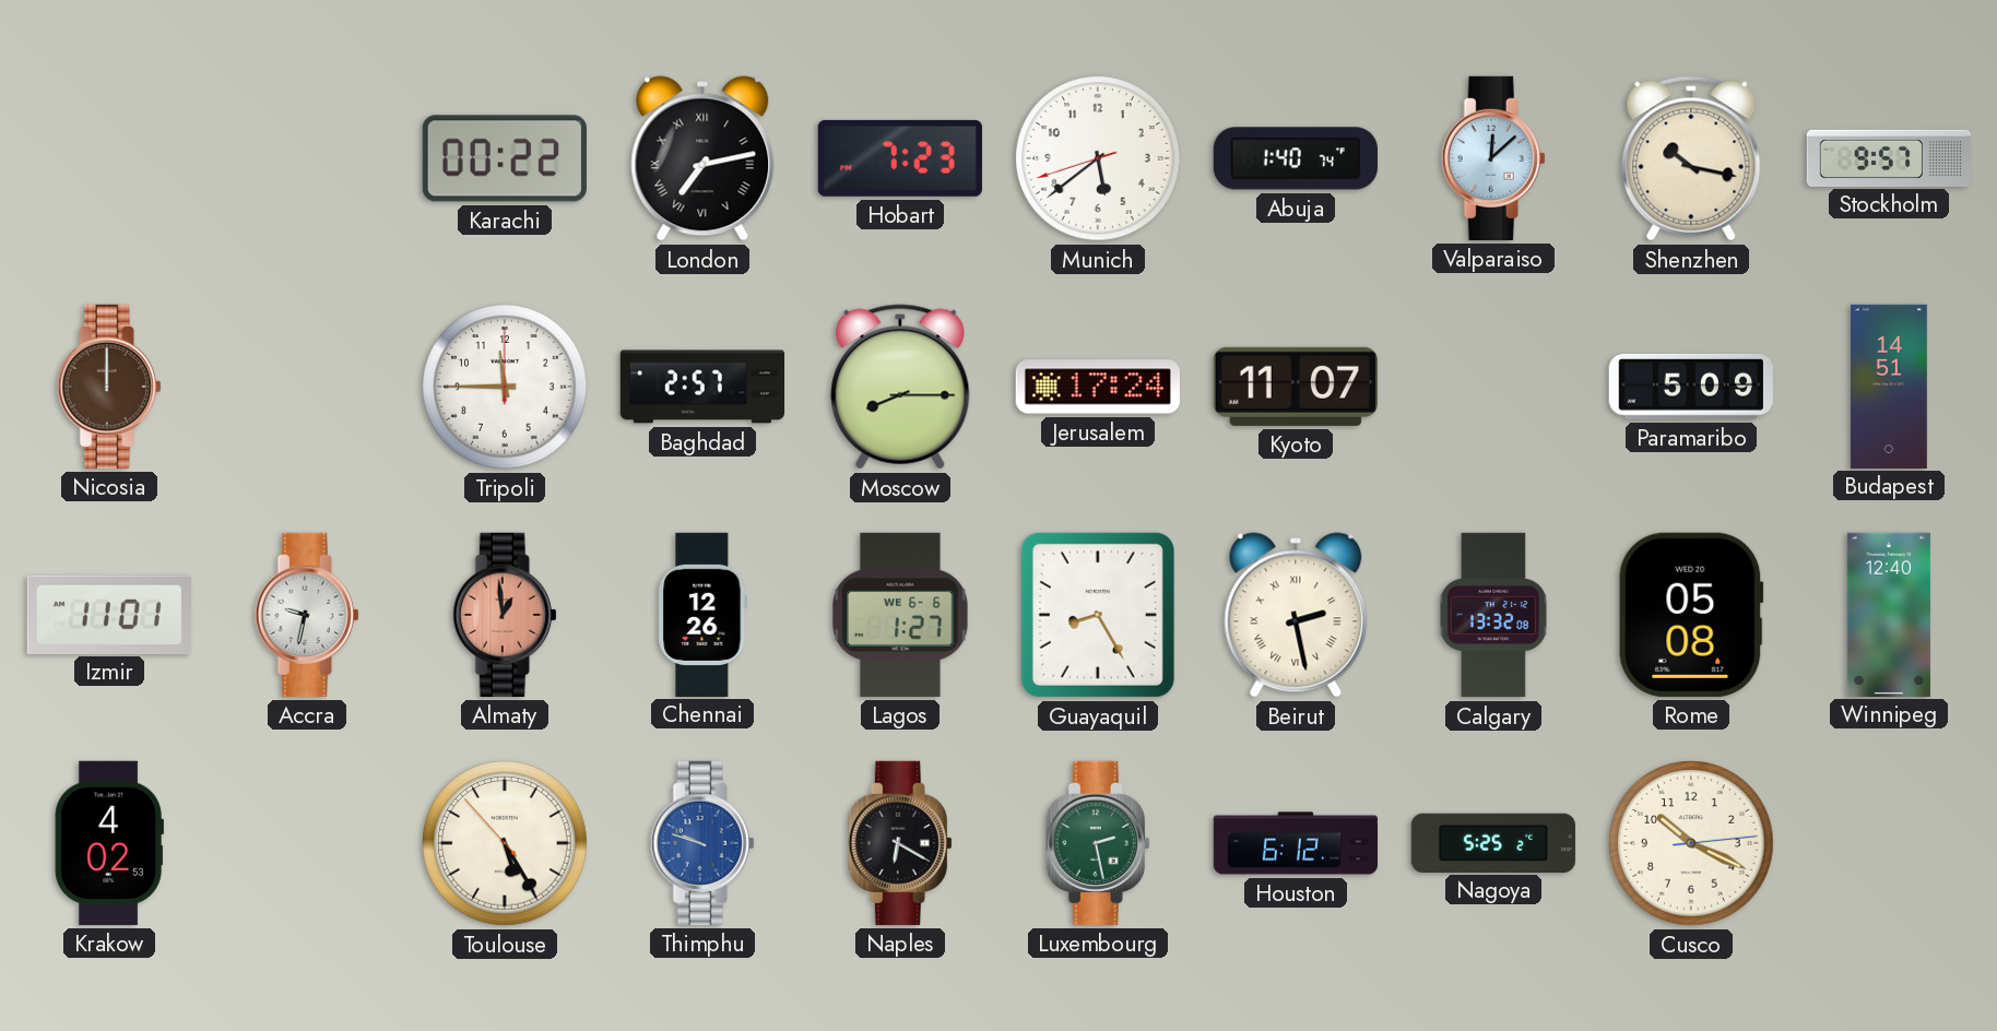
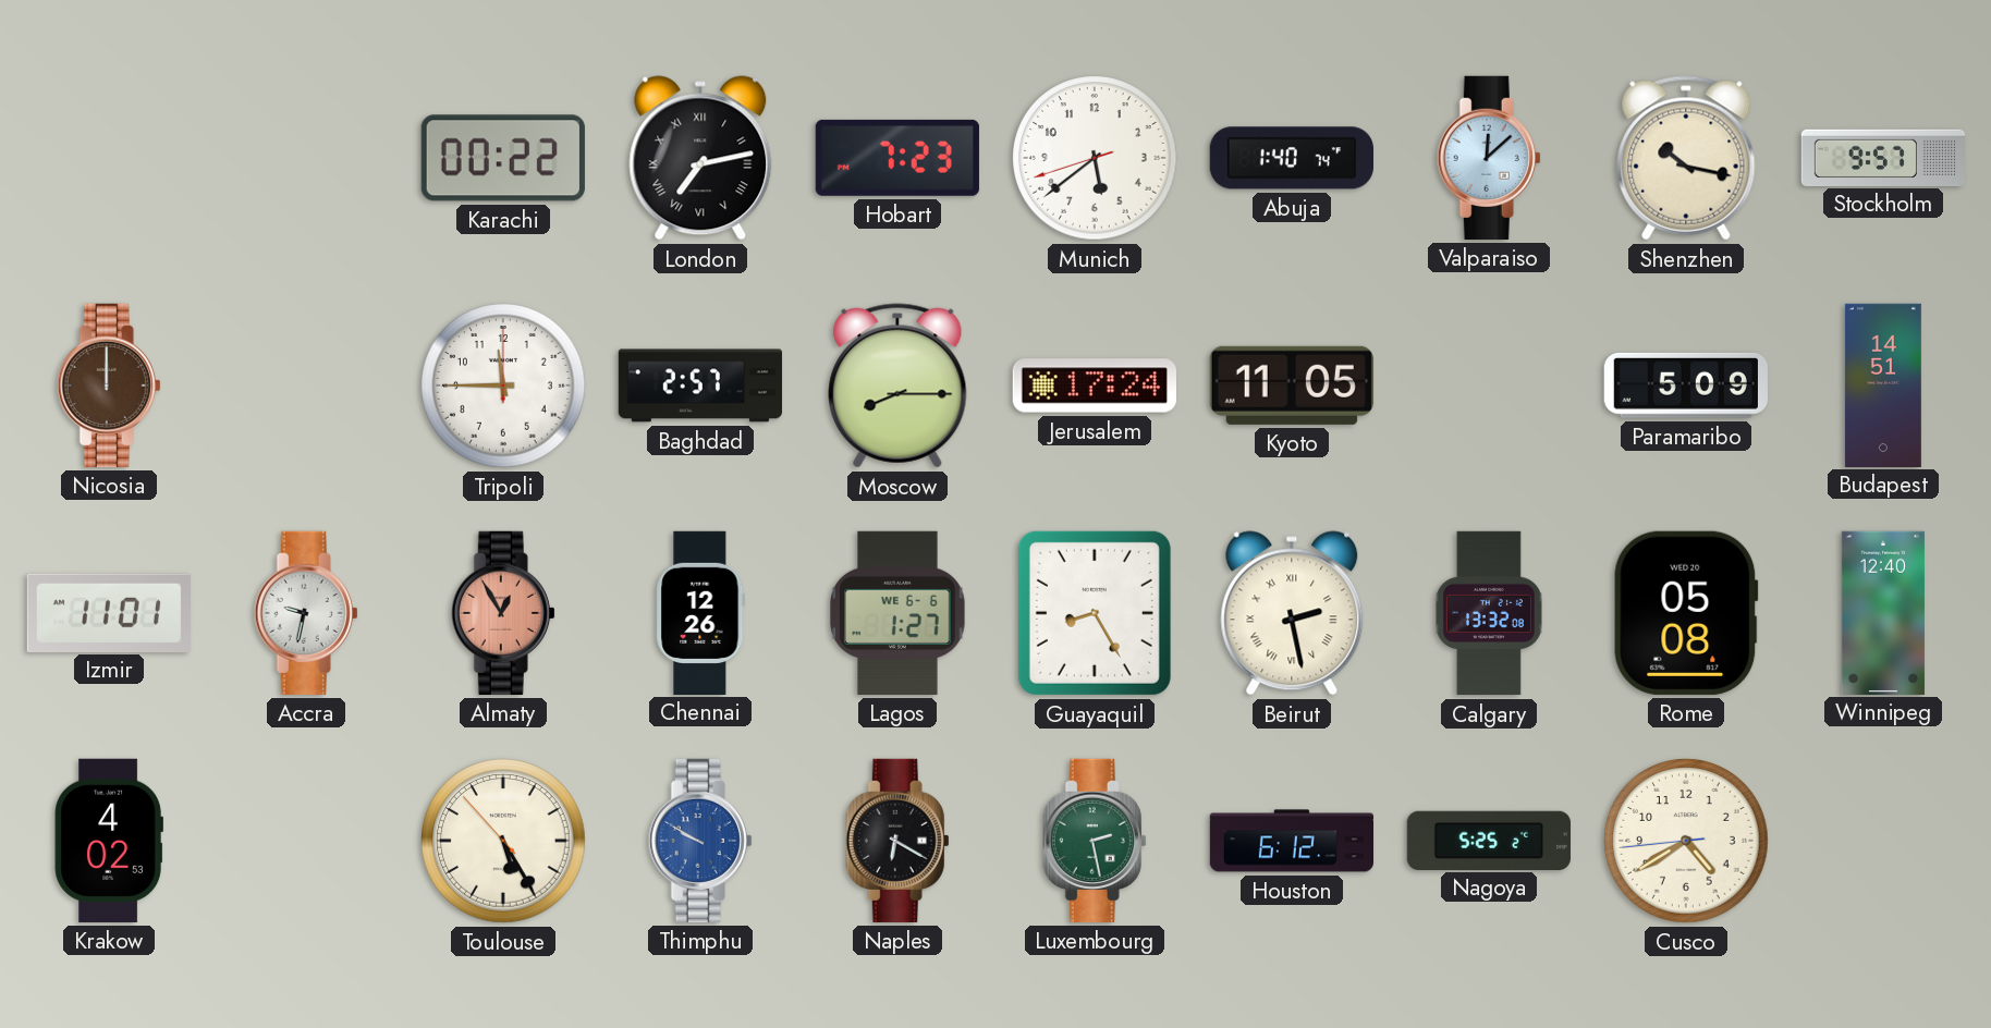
Kyoto: 11:07 -> 11:05
Almaty: 12:59 -> 12:55
Thimphu: 9:48 -> 9:50
Cusco: 10:19 -> 4:39
